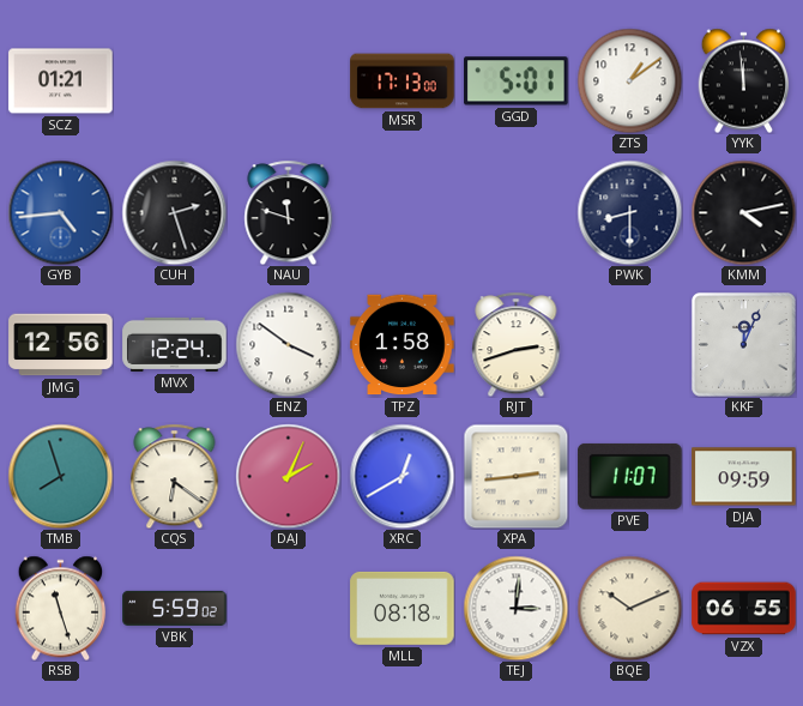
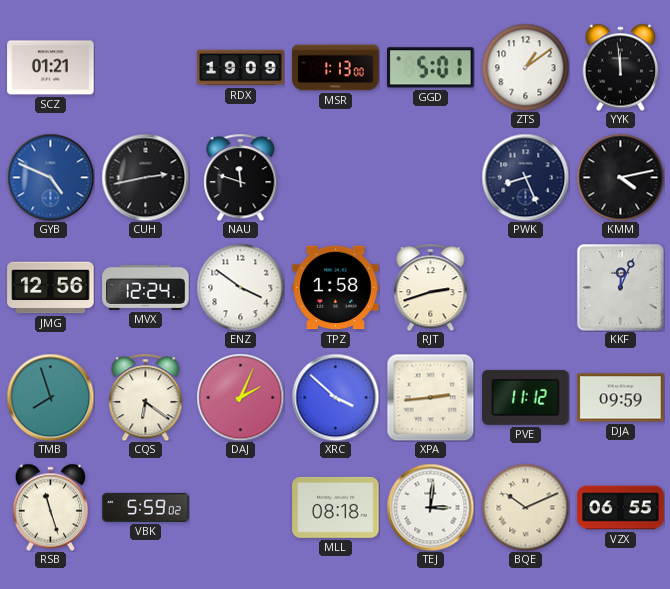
RDX: none -> 19:09
MSR: 17:13 -> 1:13
GYB: 4:44 -> 4:49
CUH: 2:27 -> 2:43
PWK: 8:30 -> 8:26
XRC: 12:40 -> 3:52
PVE: 11:07 -> 11:12
